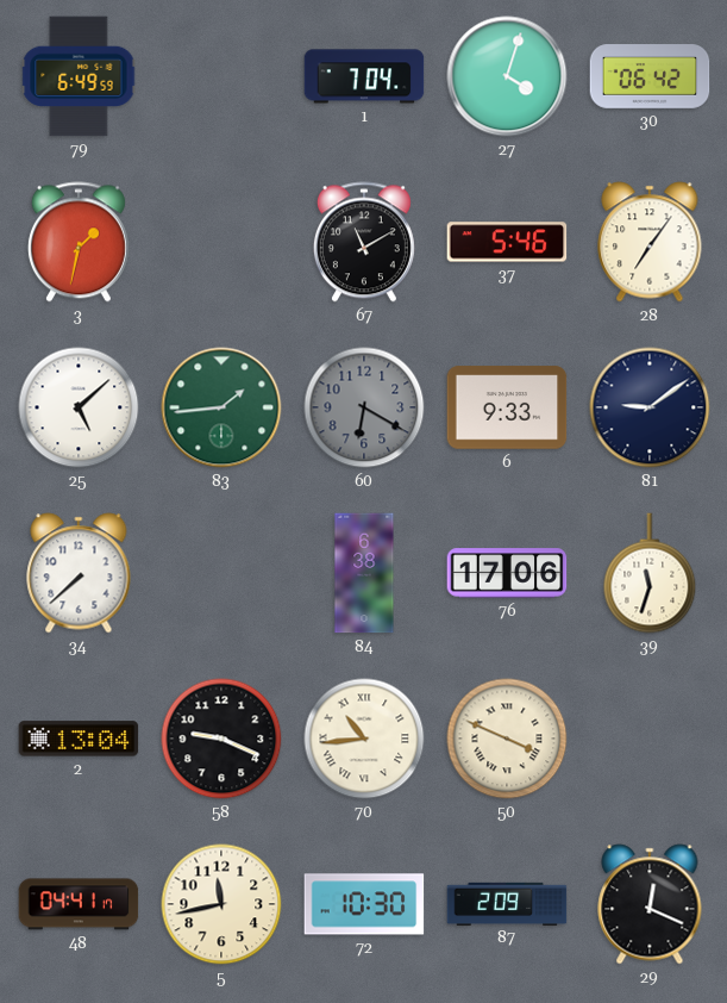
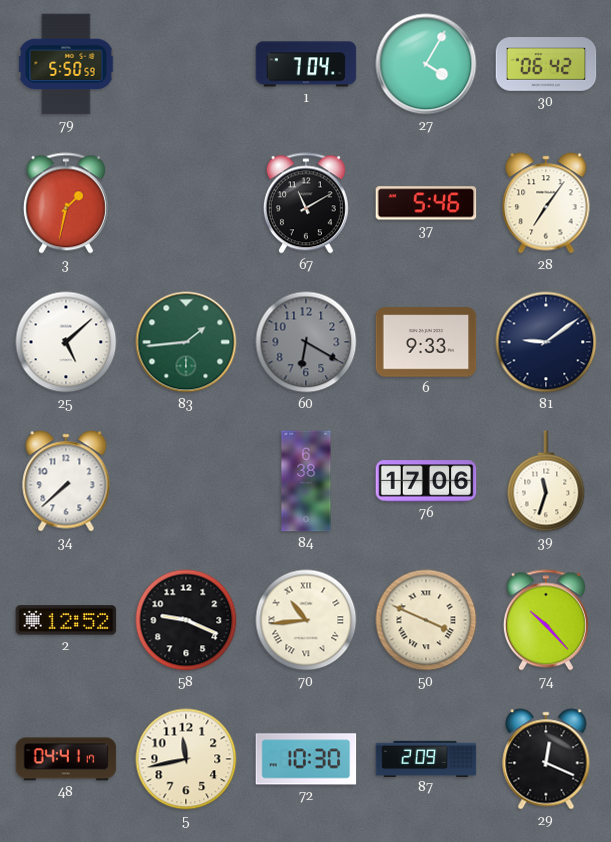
79: 6:49 -> 5:50
27: 4:03 -> 4:05
2: 13:04 -> 12:52
74: none -> 10:23
